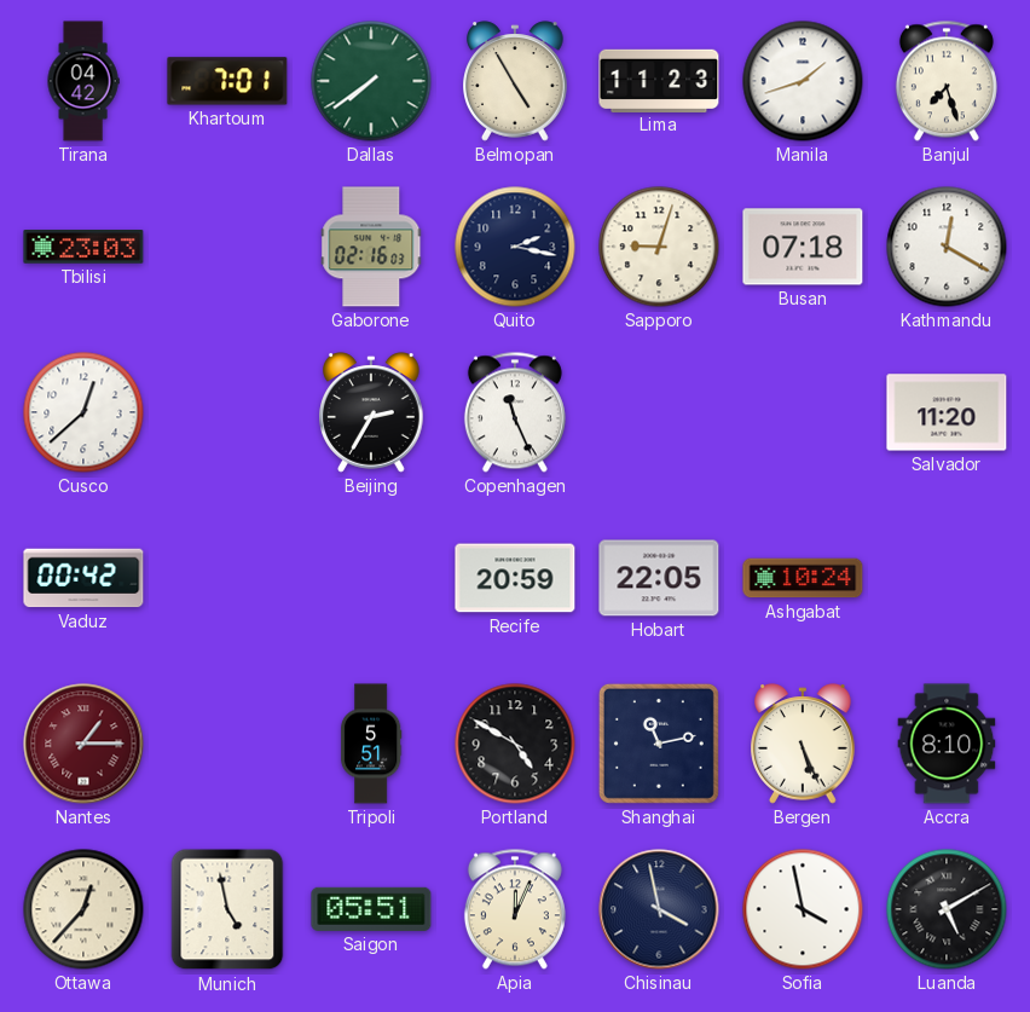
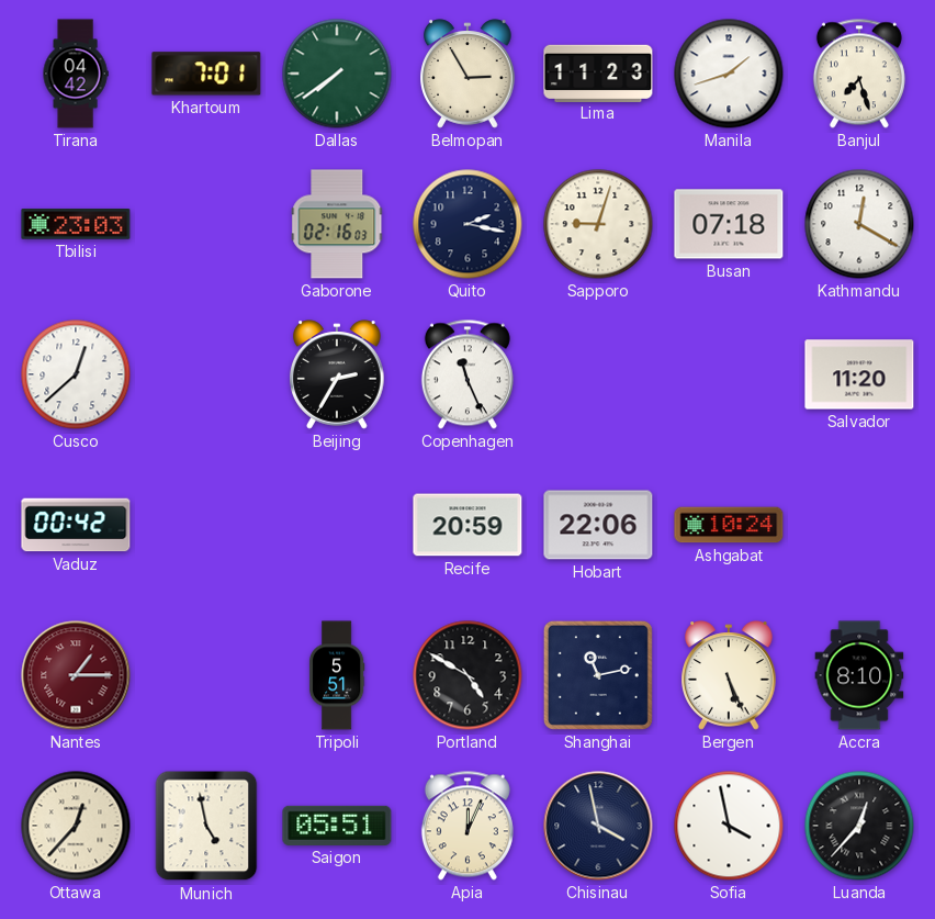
Belmopan: 4:55 -> 2:55
Hobart: 22:05 -> 22:06
Luanda: 5:10 -> 12:37
